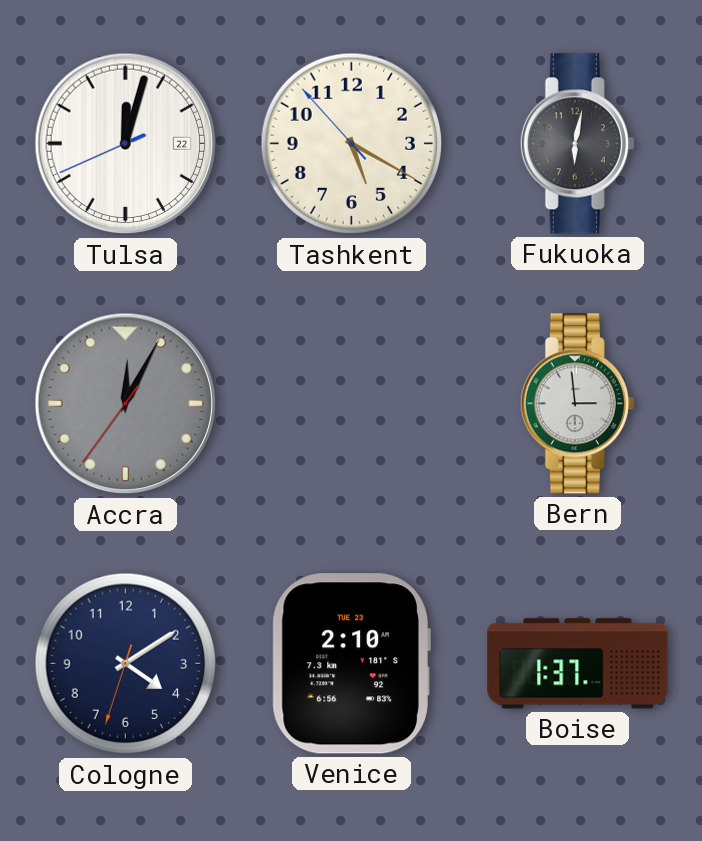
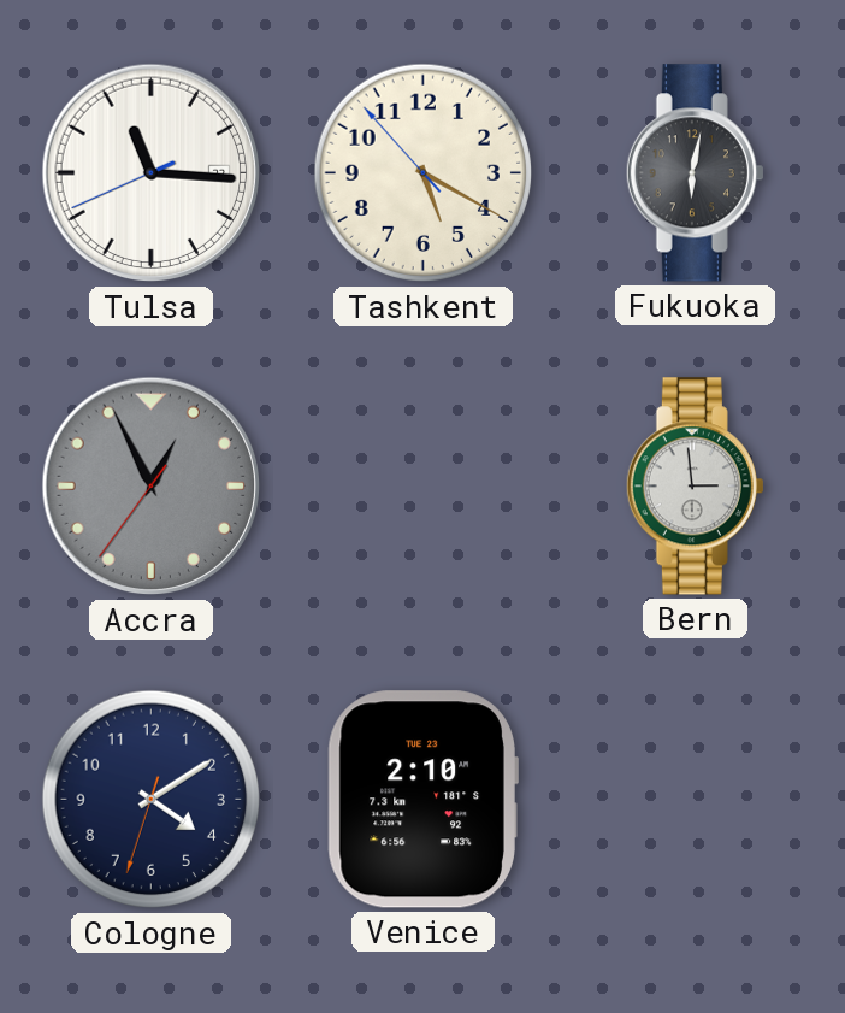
Tulsa: 12:02 -> 11:15
Accra: 12:04 -> 12:55
Boise: 1:37 -> none
